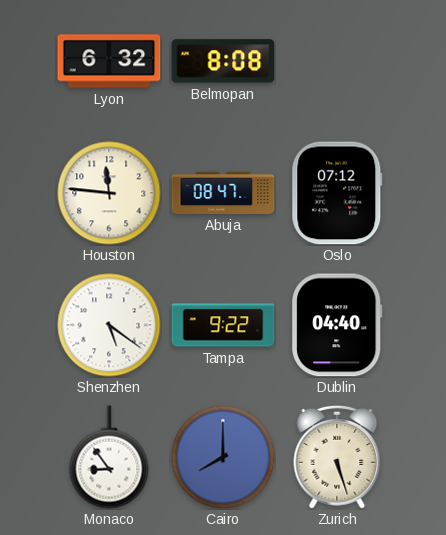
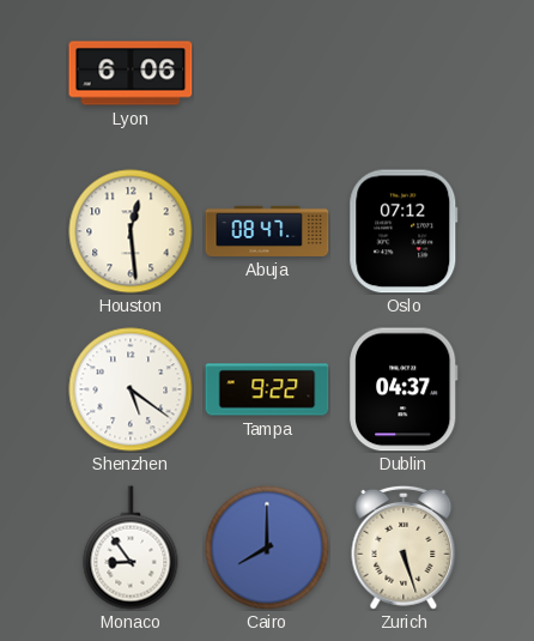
Lyon: 6:32 -> 6:06
Belmopan: 8:08 -> none
Houston: 11:46 -> 12:29
Dublin: 04:40 -> 04:37
